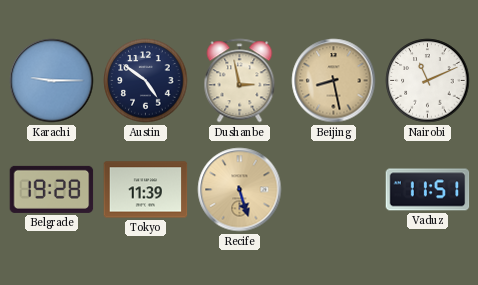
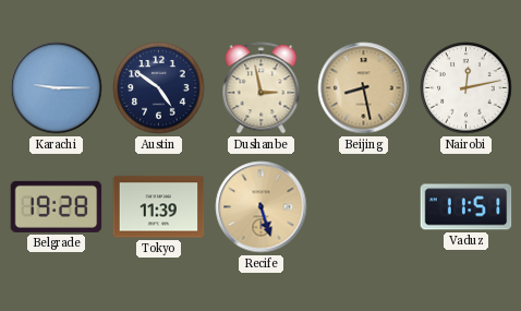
Nairobi: 11:11 -> 12:13
